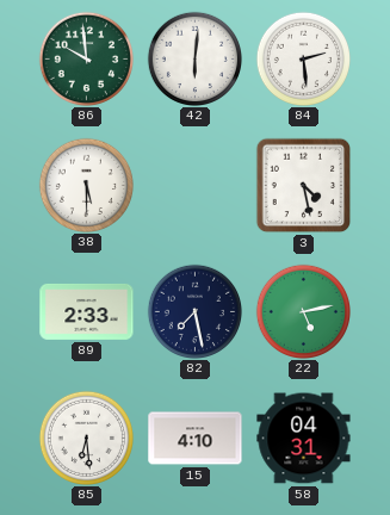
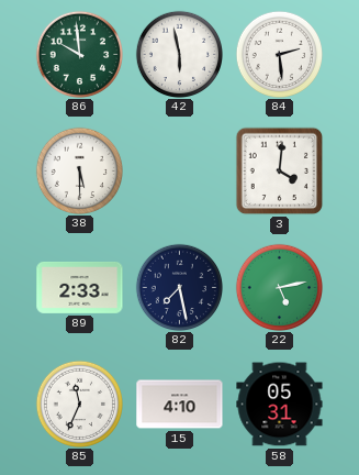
42: 6:01 -> 5:58
3: 4:28 -> 4:01
85: 6:29 -> 11:34
58: 04:31 -> 05:31
